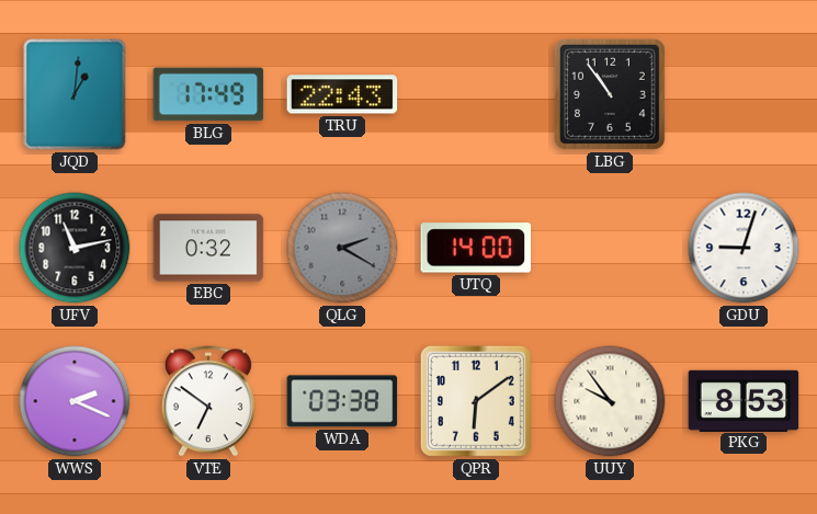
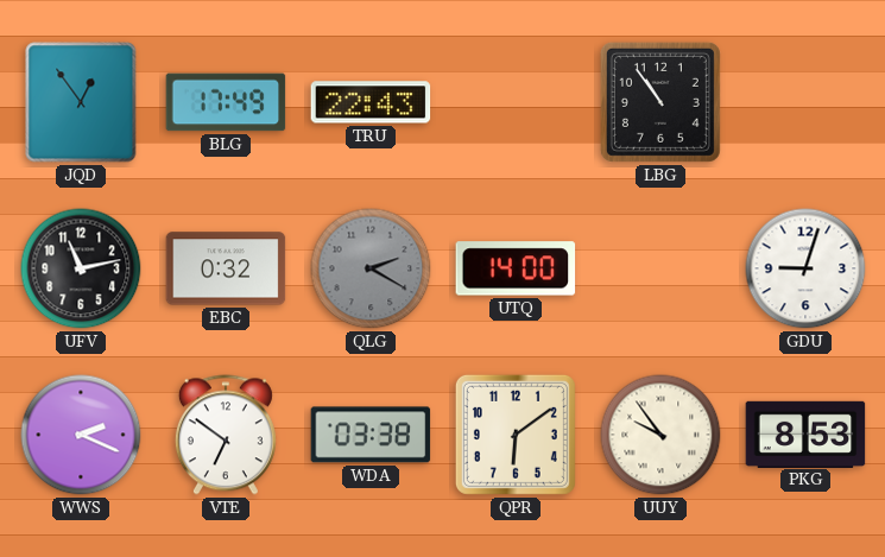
JQD: 1:01 -> 12:54
